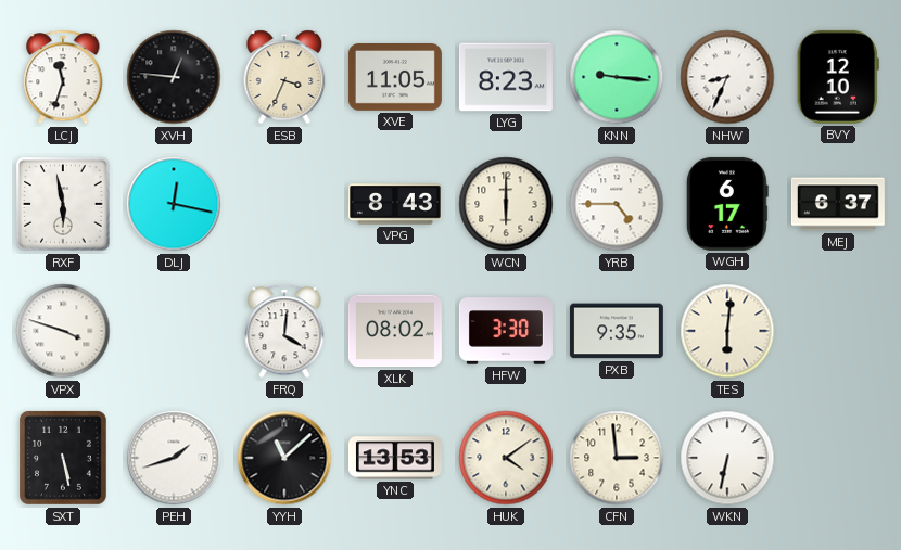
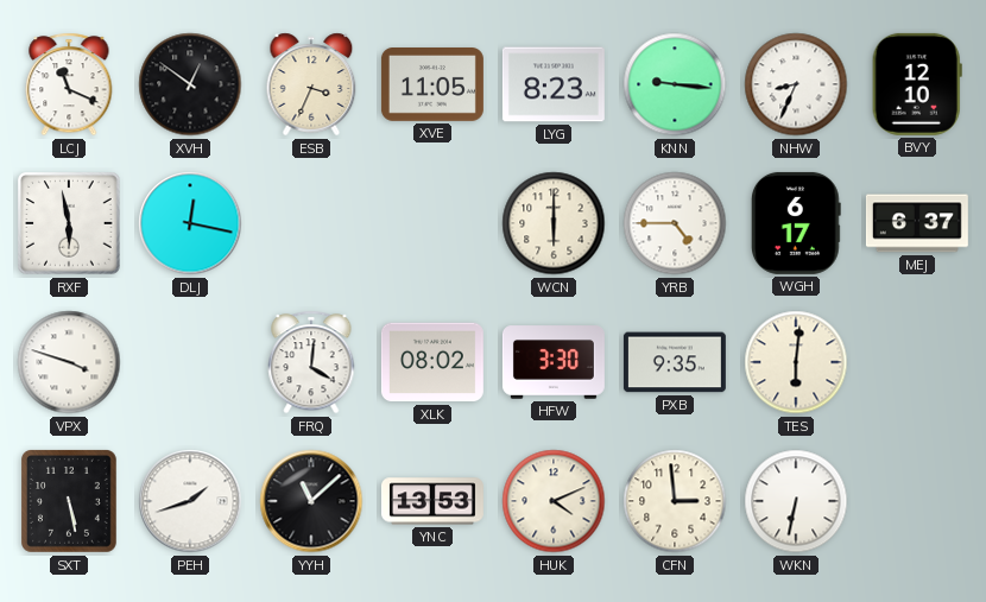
LCJ: 11:33 -> 11:19
XVH: 12:46 -> 12:51
VPG: 8:43 -> none
HUK: 4:09 -> 4:11
